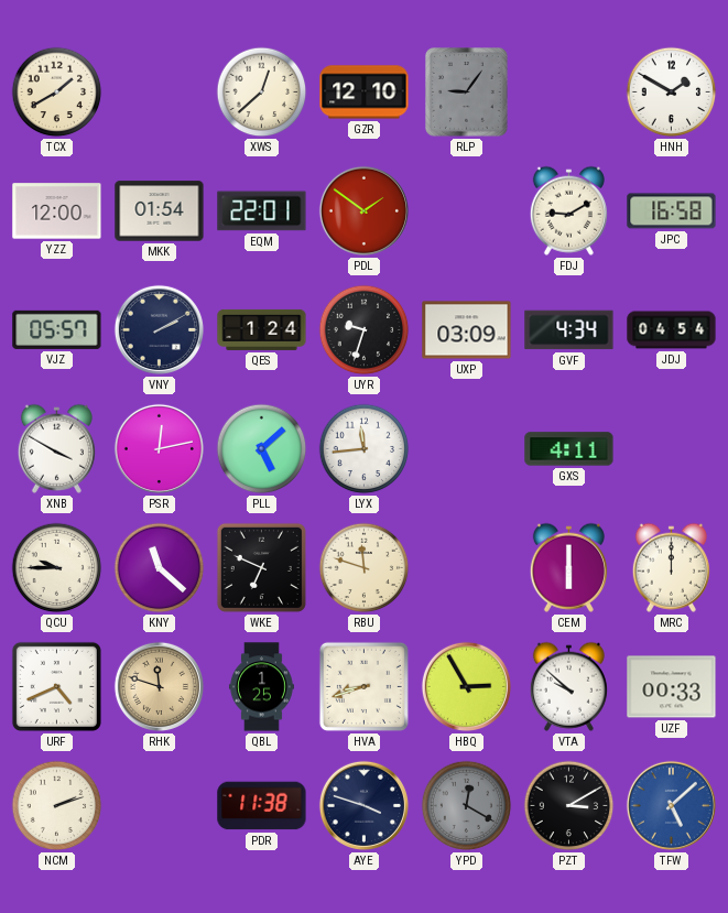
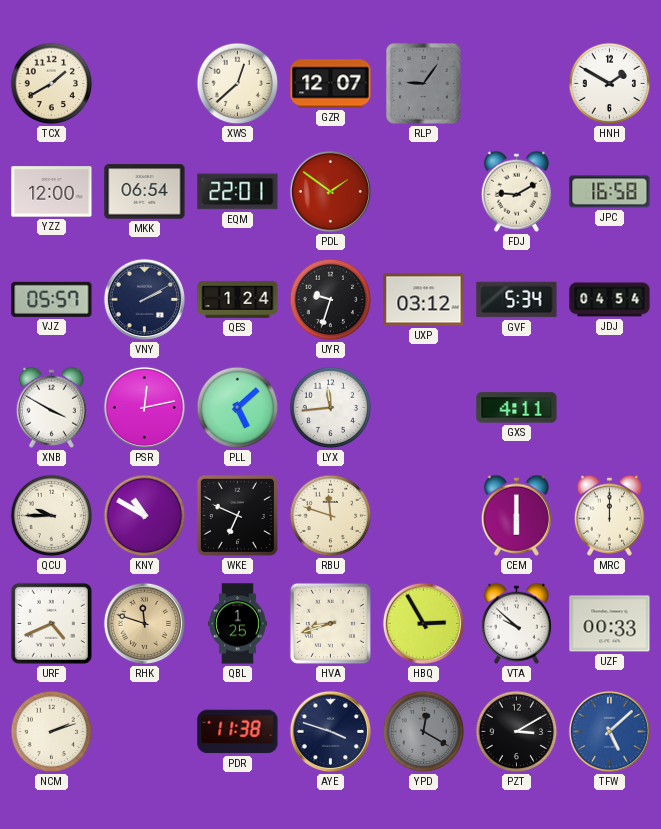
GZR: 12:10 -> 12:07
MKK: 01:54 -> 06:54
UXP: 03:09 -> 03:12
GVF: 4:34 -> 5:34
KNY: 11:22 -> 10:50
